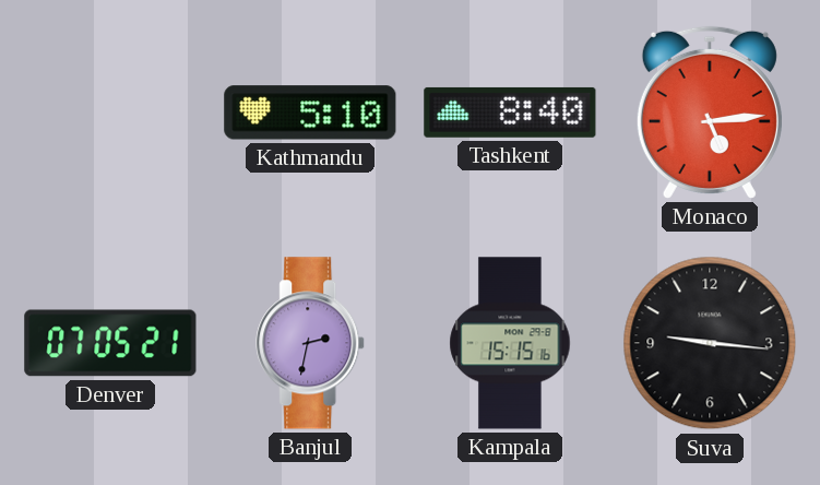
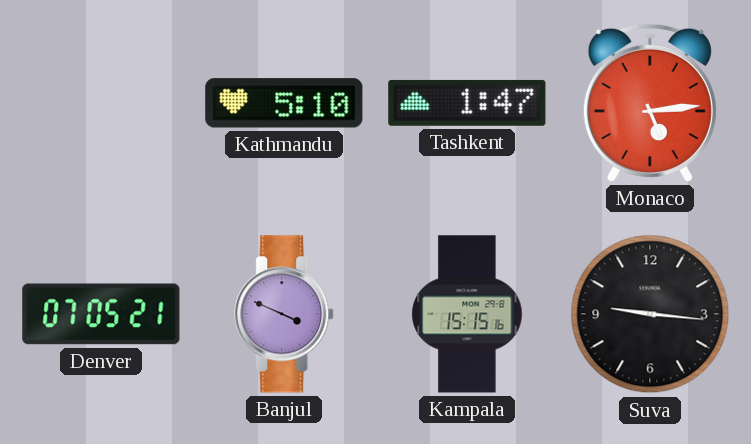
Tashkent: 8:40 -> 1:47
Banjul: 2:32 -> 3:49
